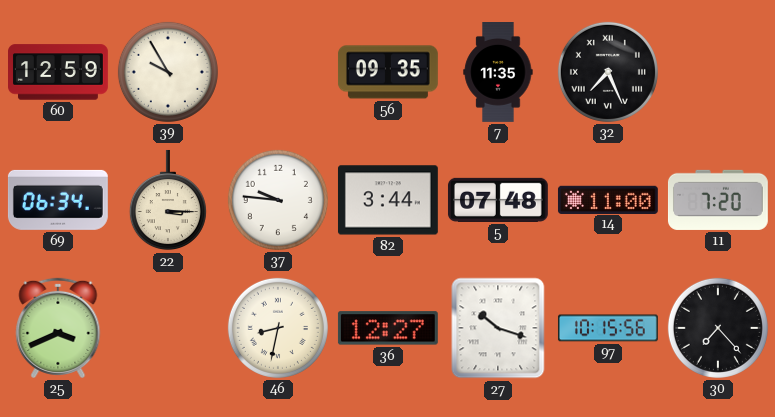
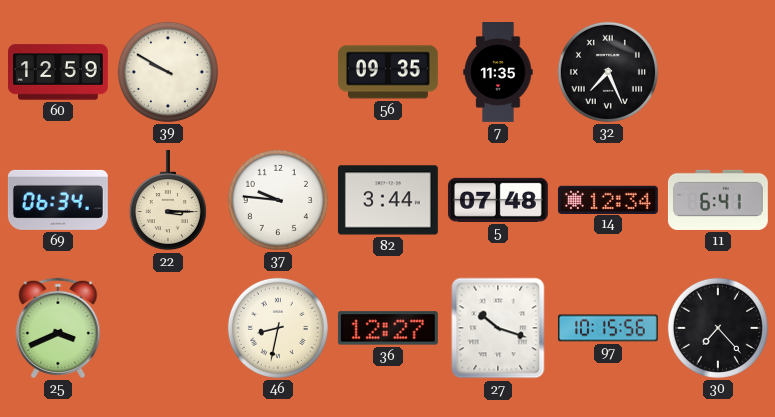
39: 9:55 -> 9:50
14: 11:00 -> 12:34
11: 7:20 -> 6:41
